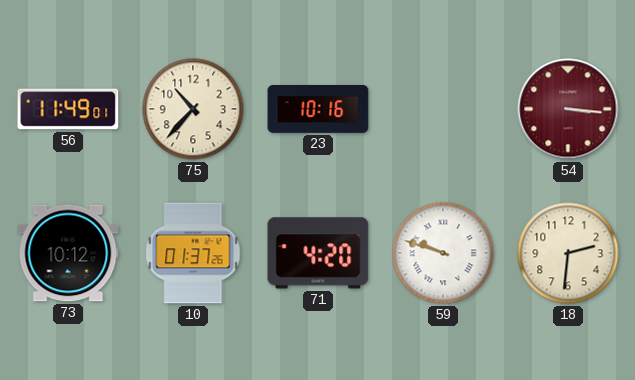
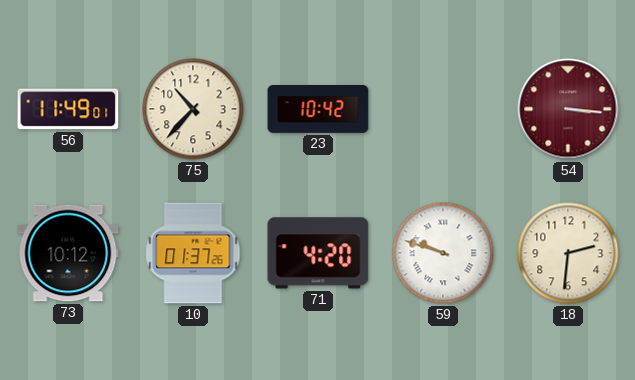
23: 10:16 -> 10:42
